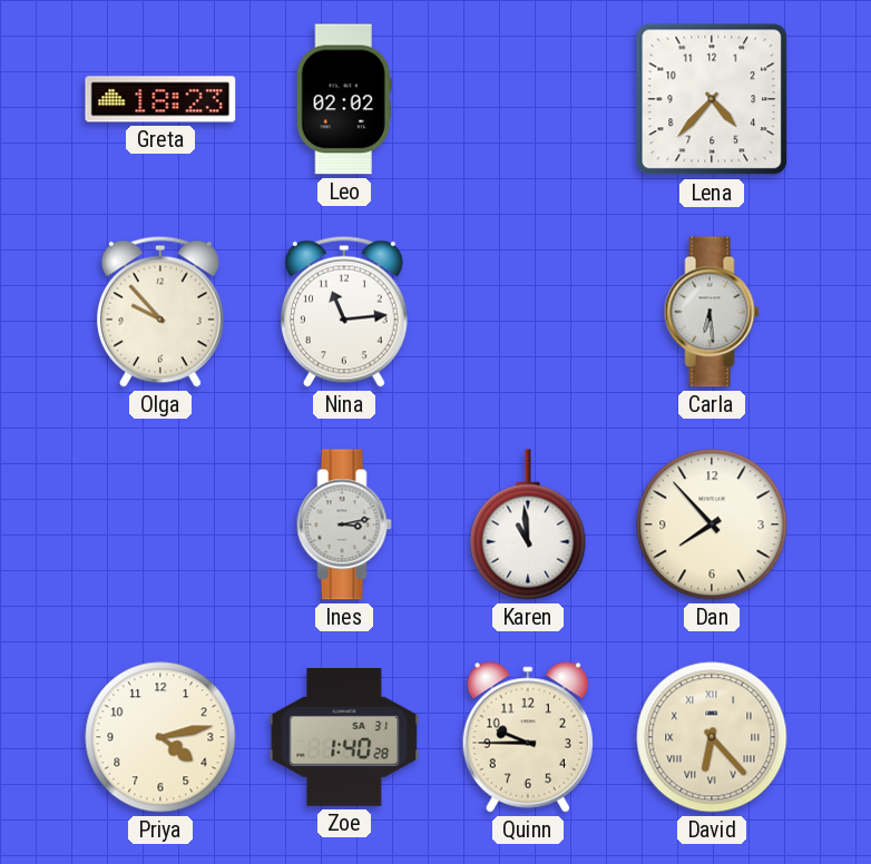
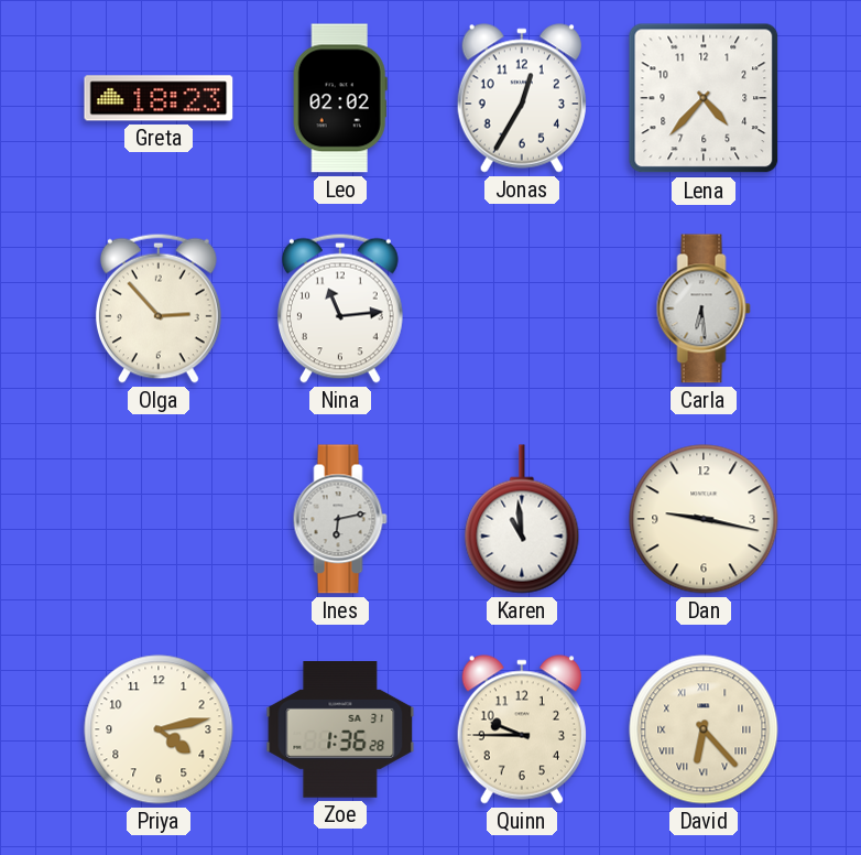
Jonas: none -> 12:35
Olga: 9:53 -> 2:53
Ines: 3:13 -> 6:13
Dan: 7:53 -> 9:17
Zoe: 1:40 -> 1:36
